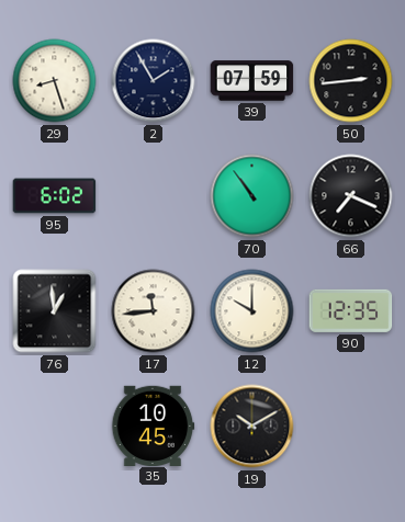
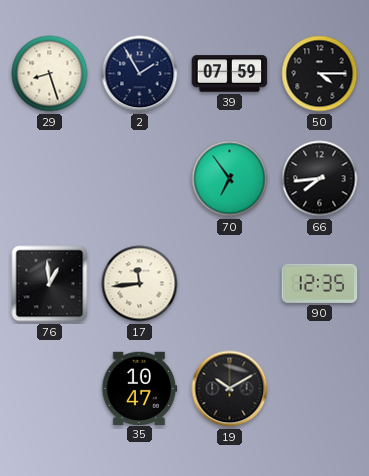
50: 2:44 -> 4:15
95: 6:02 -> none
70: 10:54 -> 6:54
66: 7:19 -> 7:44
12: 10:00 -> none
35: 10:45 -> 10:47
